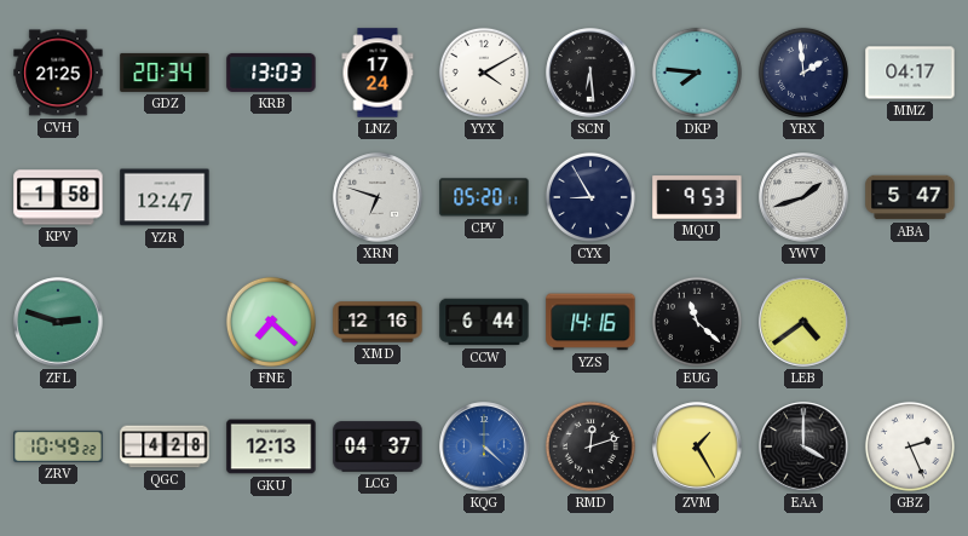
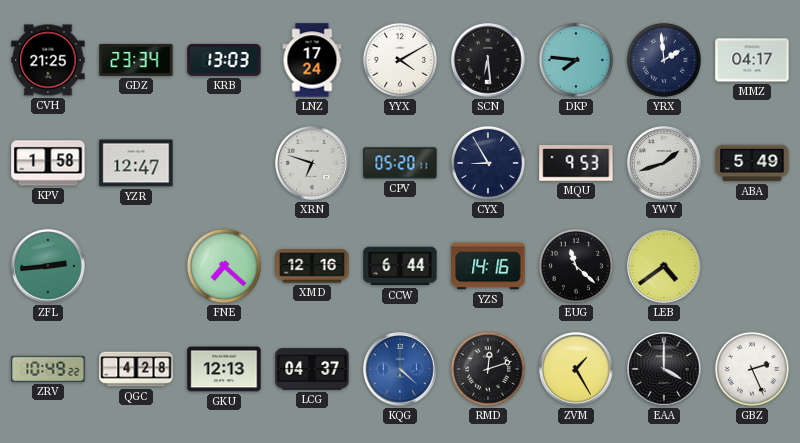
GDZ: 20:34 -> 23:34
ABA: 5:47 -> 5:49
ZFL: 2:48 -> 2:44
